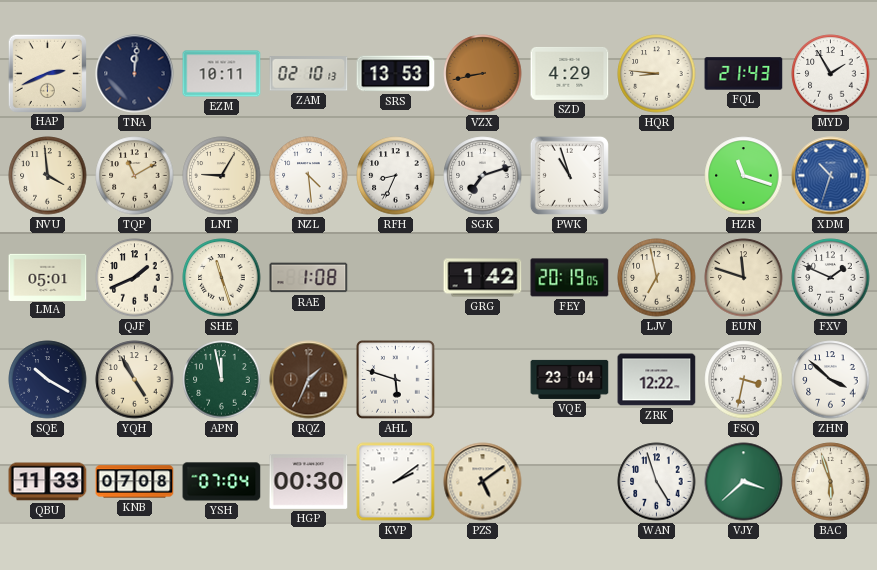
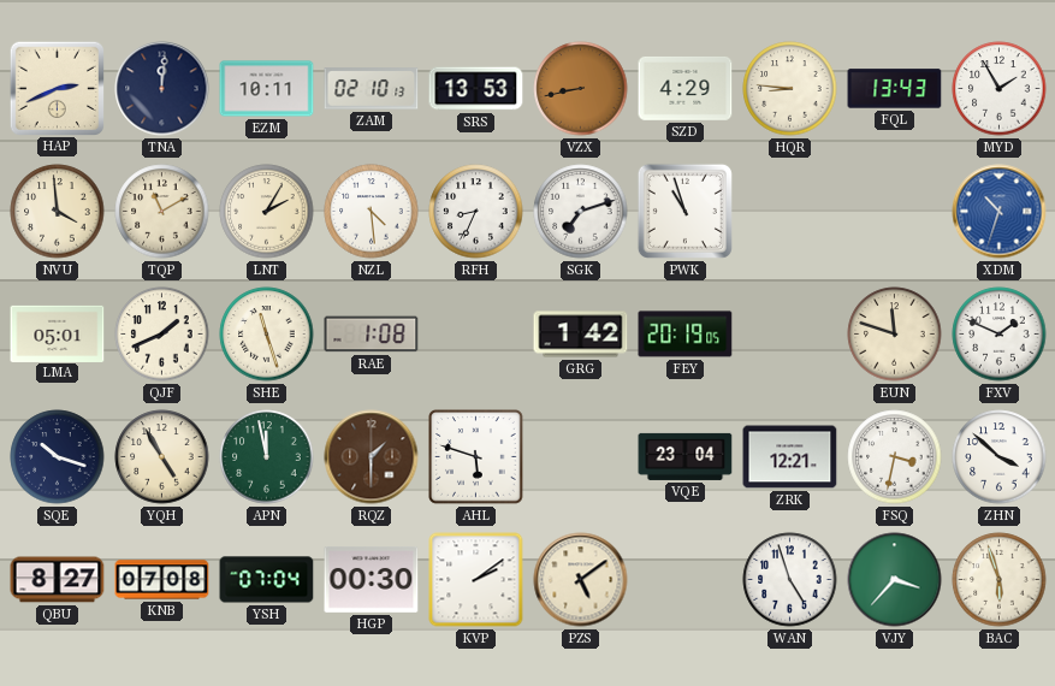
FQL: 21:43 -> 13:43
LNT: 9:05 -> 2:05
HZR: 11:18 -> none
LJV: 6:58 -> none
SQE: 10:20 -> 10:18
RQZ: 1:34 -> 1:30
ZRK: 12:22 -> 12:21
QBU: 11:33 -> 8:27
VJY: 3:38 -> 3:37
